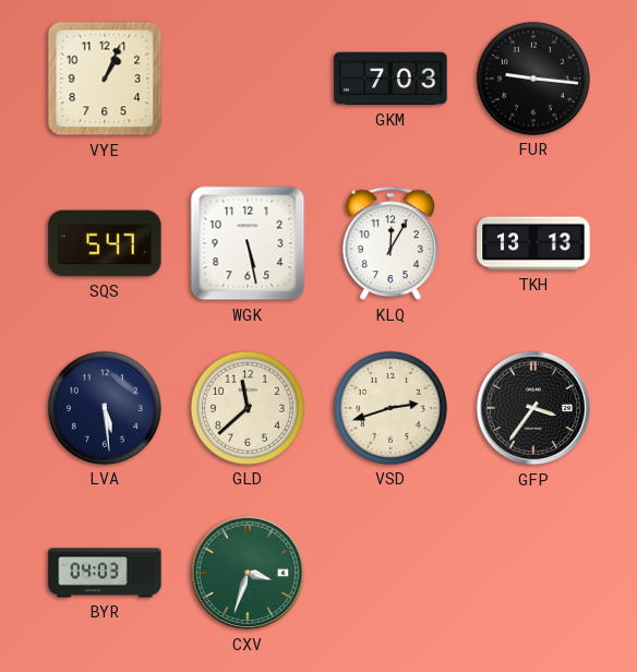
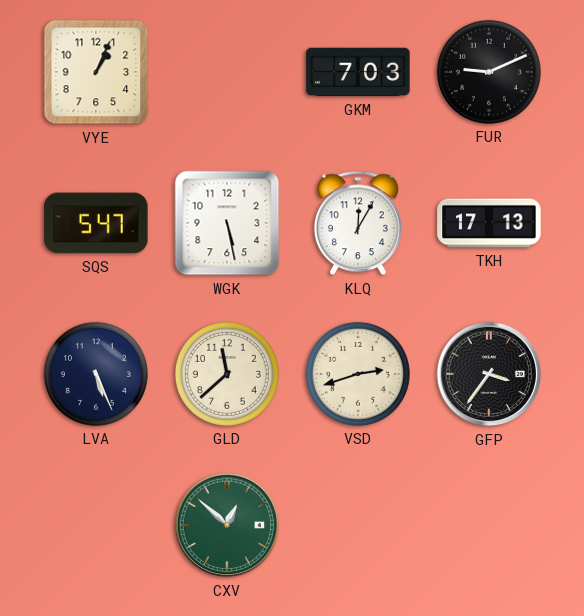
FUR: 9:16 -> 9:11
TKH: 13:13 -> 17:13
LVA: 5:29 -> 5:26
BYR: 04:03 -> none
CXV: 3:33 -> 12:52
